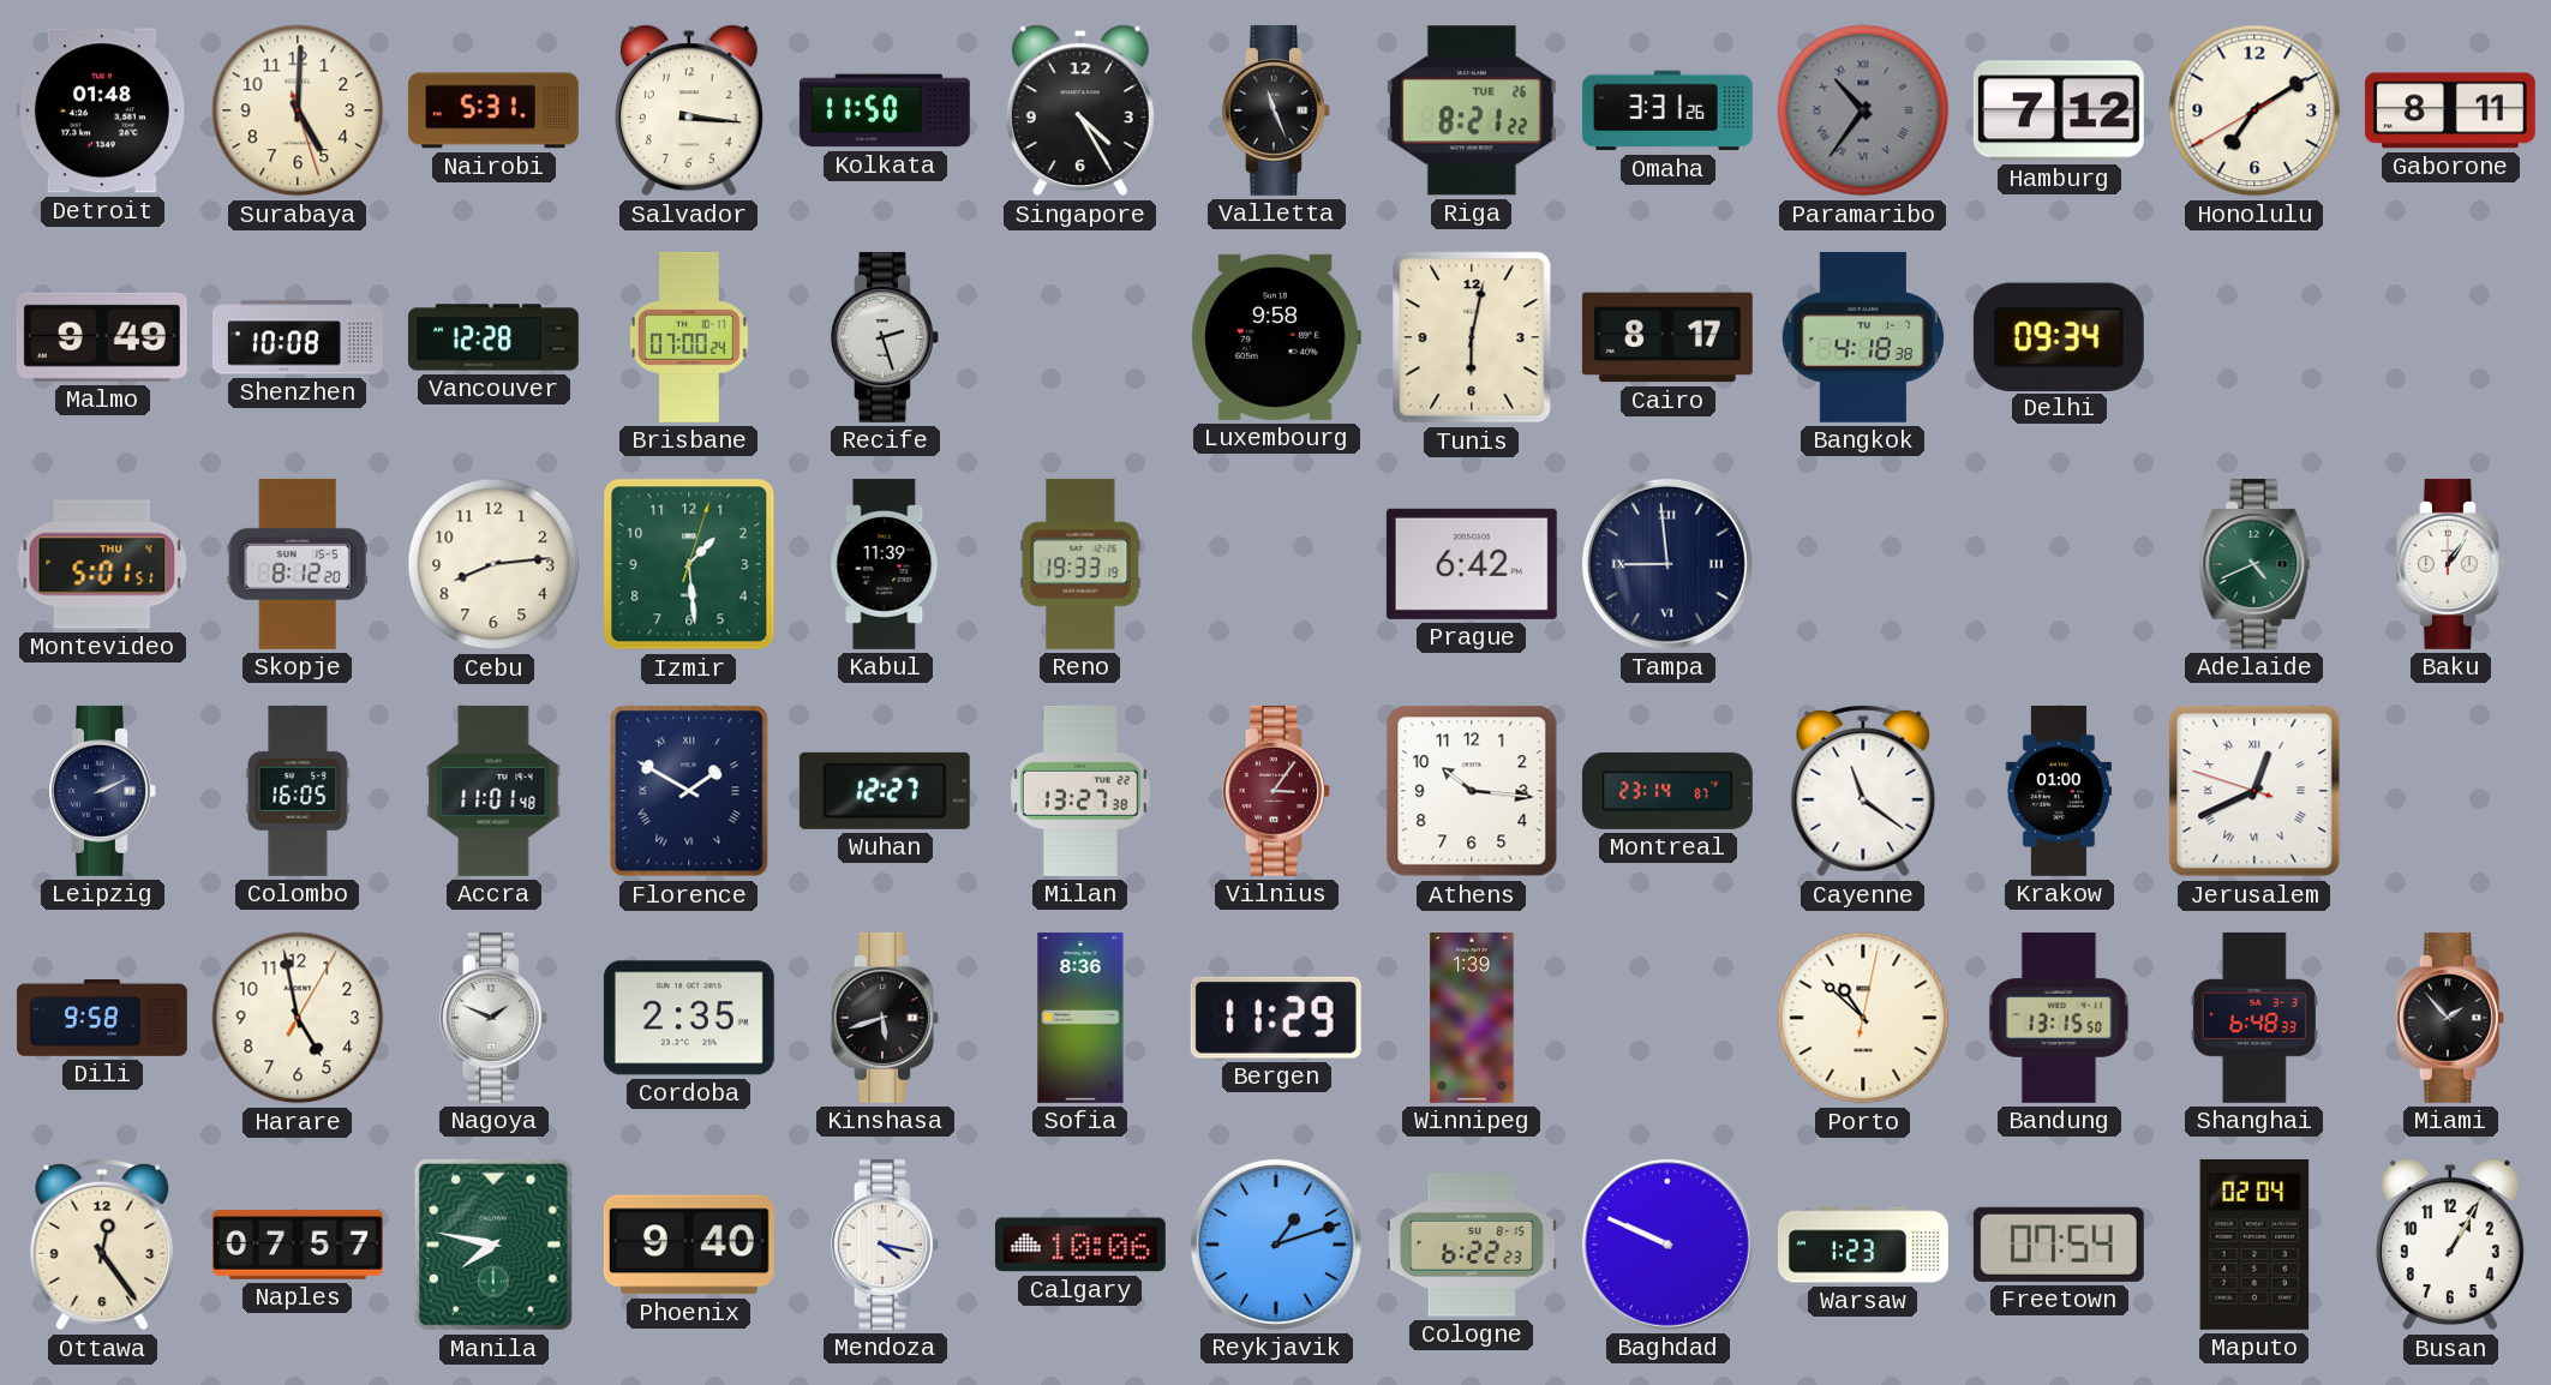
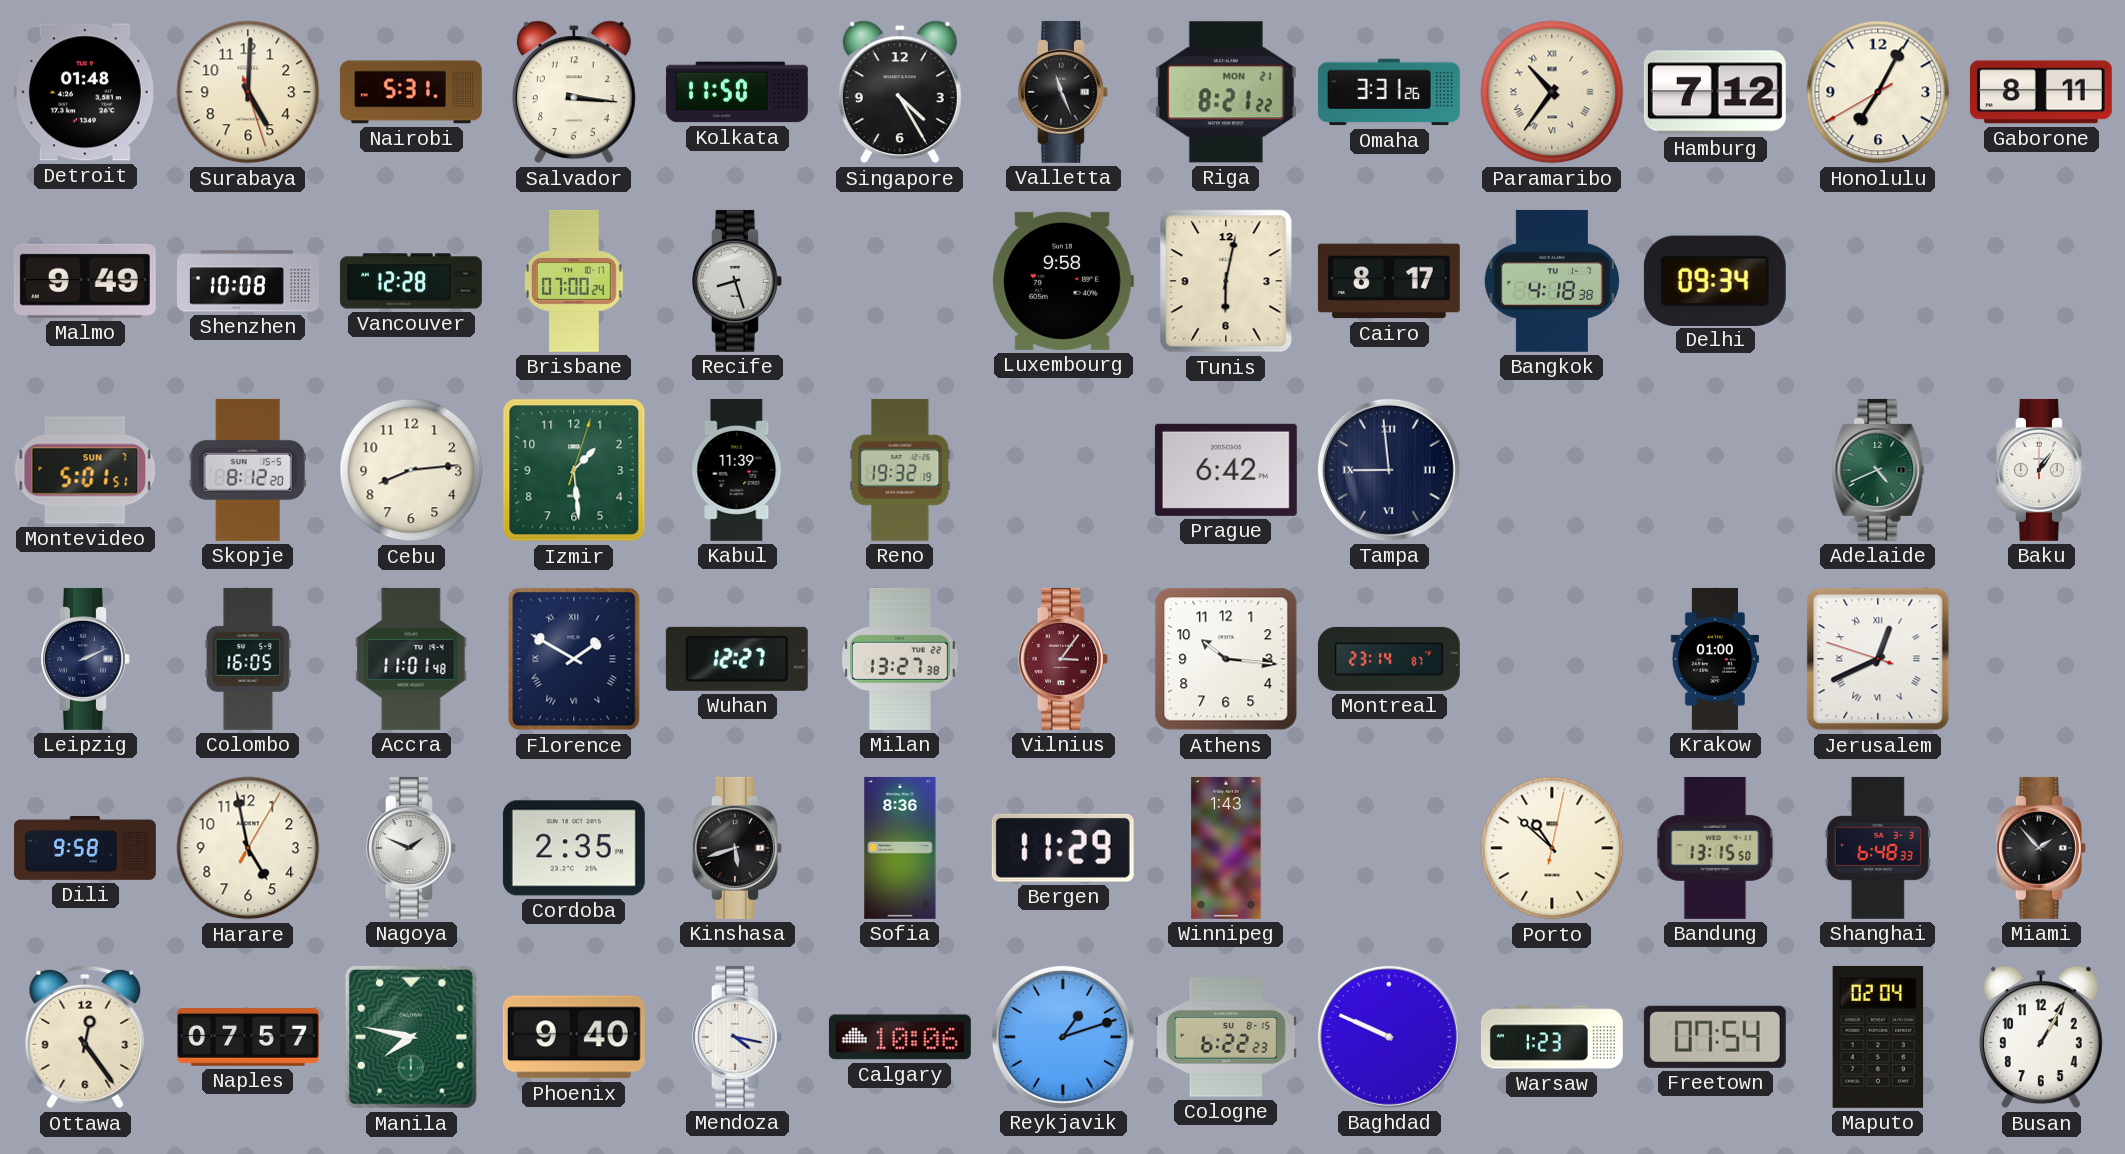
Riga date: TUE 26 -> MON 21
Paramaribo dial: grey -> cream
Honolulu: 7:09 -> 7:04
Recife: 2:27 -> 8:27
Montevideo date: THU 4 -> SUN 7
Reno: 19:33 -> 19:32
Cayenne: 11:21 -> none
Winnipeg: 1:39 -> 1:43
